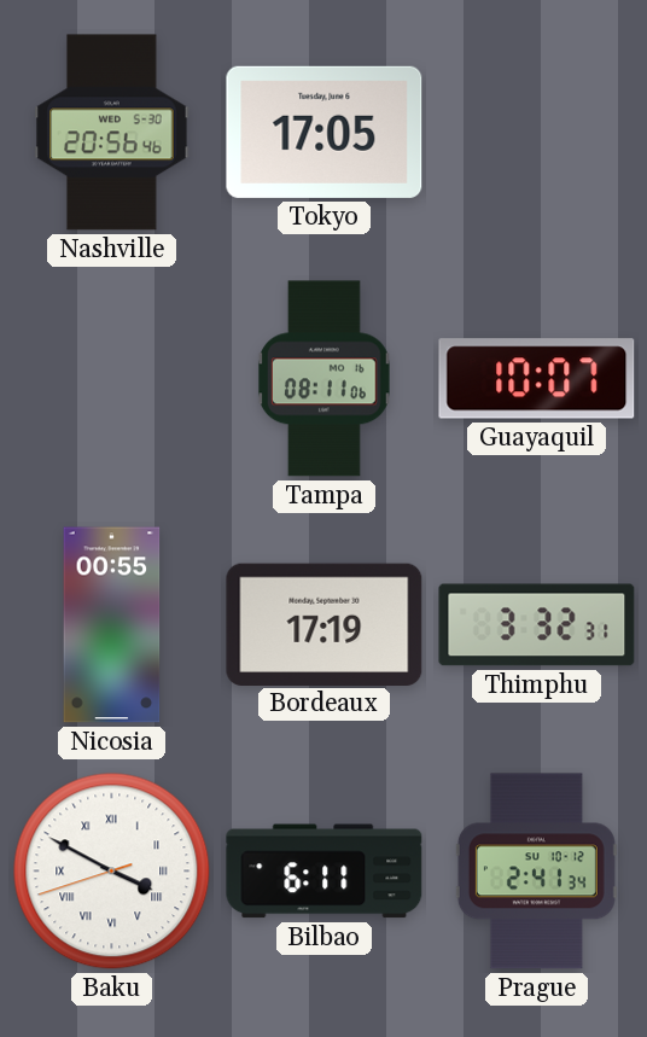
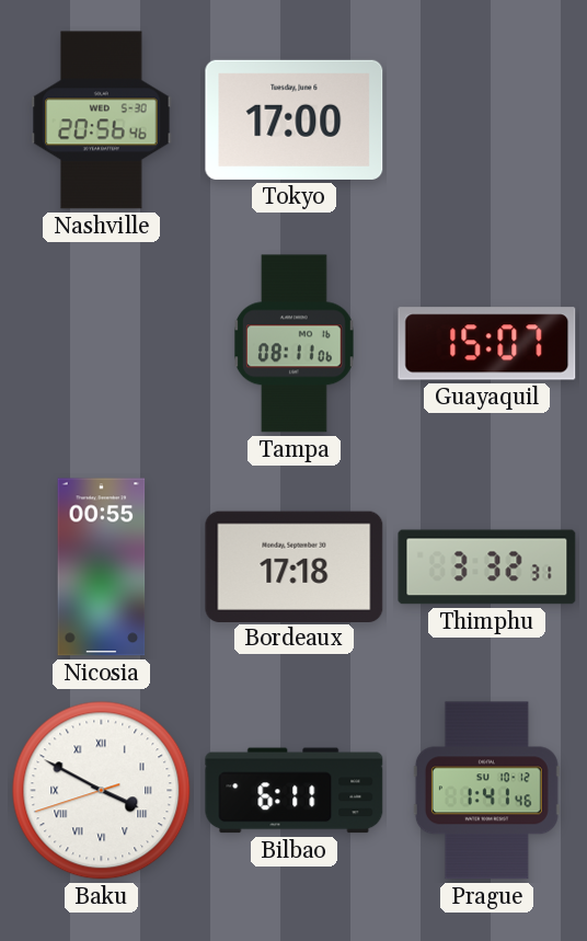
Tokyo: 17:05 -> 17:00
Guayaquil: 10:07 -> 15:07
Bordeaux: 17:19 -> 17:18
Prague: 2:41 -> 1:41
